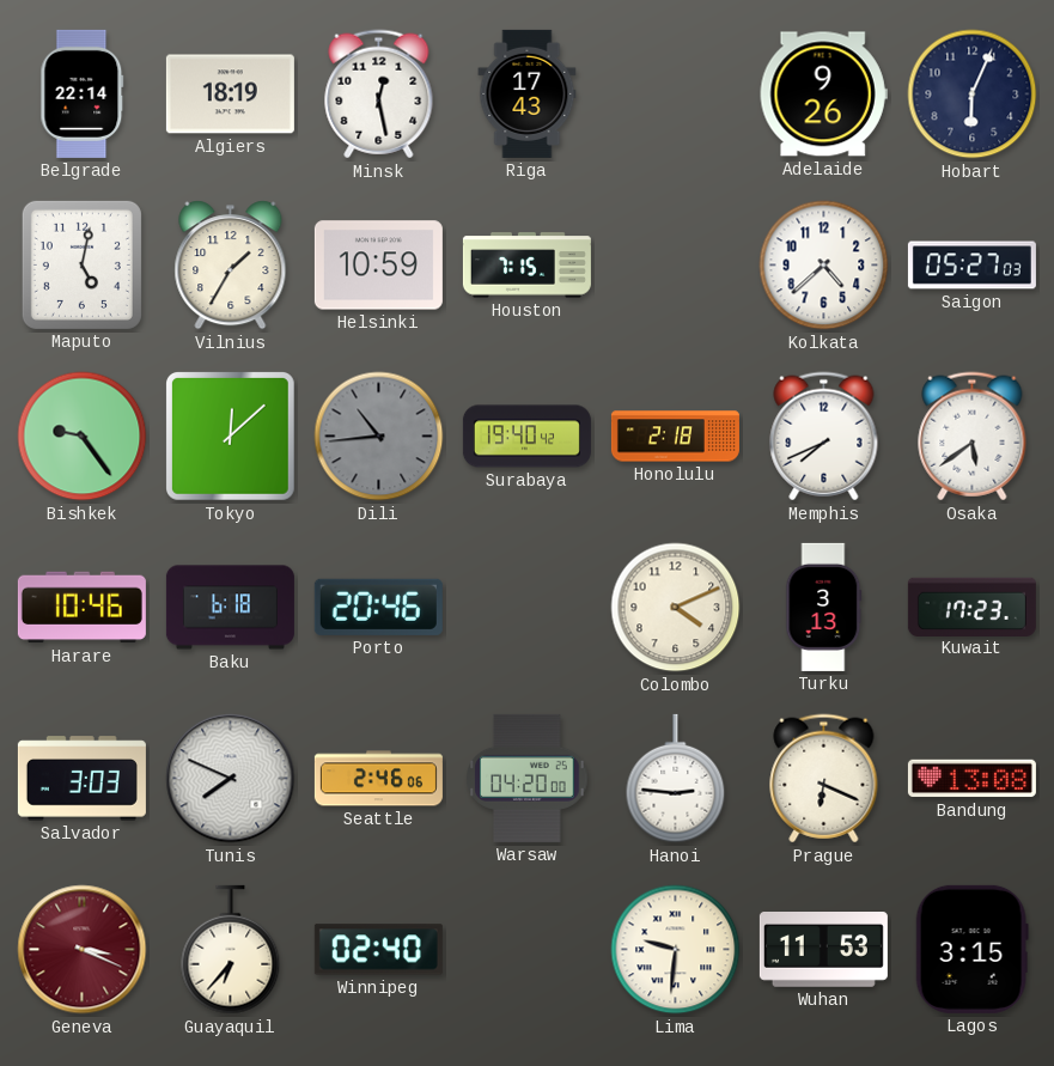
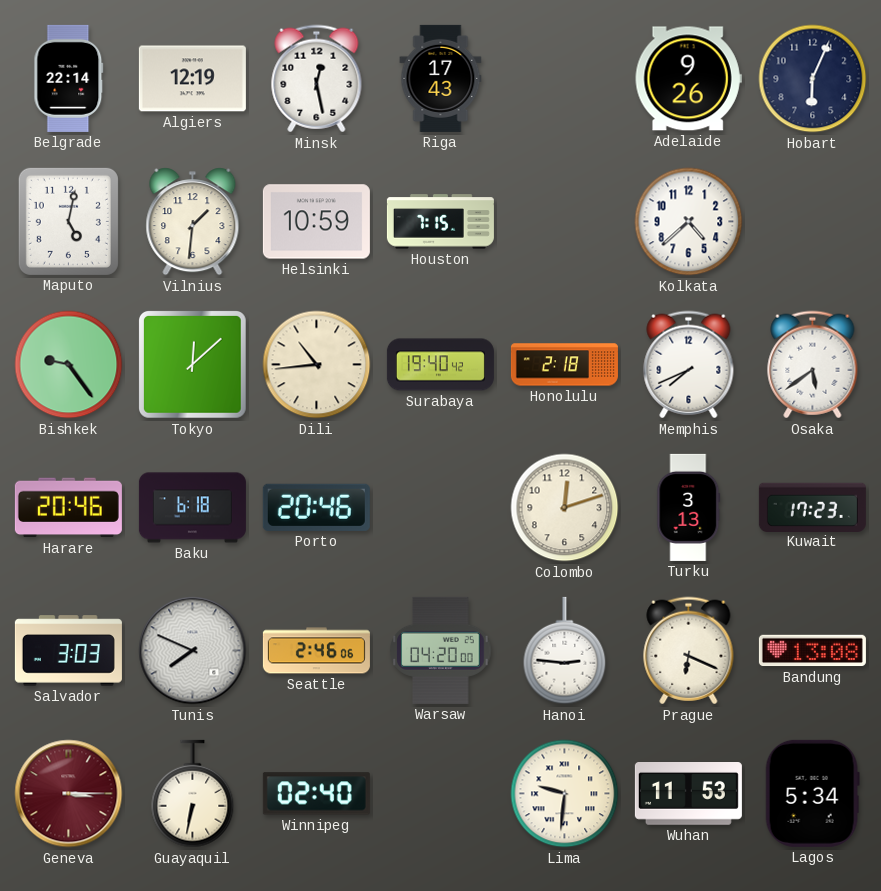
Algiers: 18:19 -> 12:19
Vilnius: 1:35 -> 1:31
Saigon: 05:27 -> none
Dili dial: grey -> cream
Harare: 10:46 -> 20:46
Colombo: 4:11 -> 12:12
Geneva: 3:19 -> 3:15
Guayaquil: 6:37 -> 6:32
Lagos: 3:15 -> 5:34
